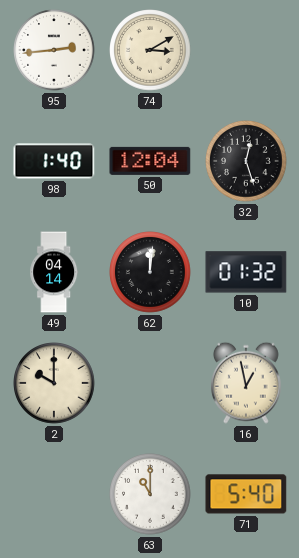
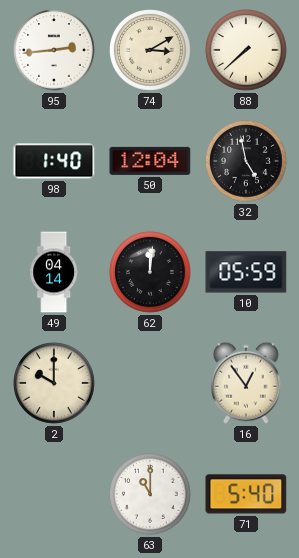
88: none -> 7:38
32: 12:27 -> 4:58
10: 01:32 -> 05:59
16: 12:58 -> 12:54
